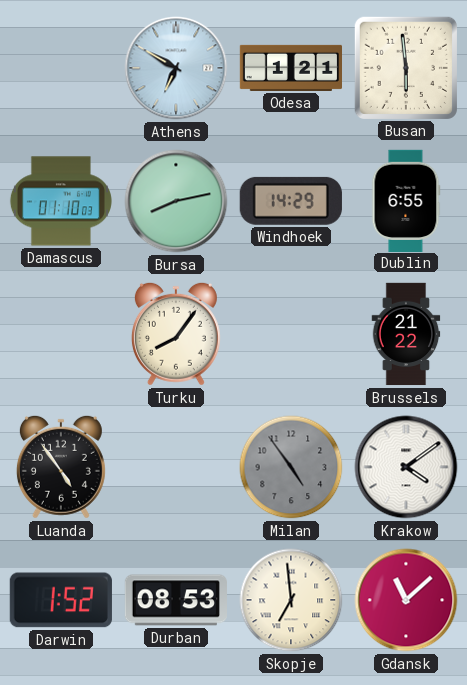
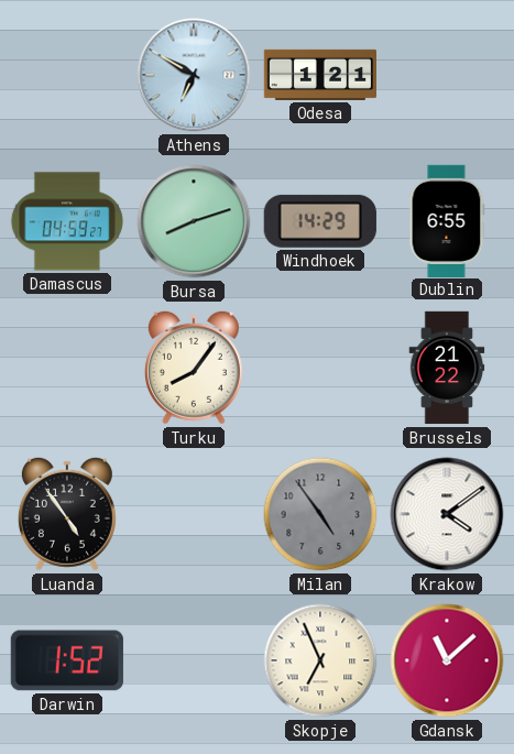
Busan: 5:59 -> none
Damascus: 01:10 -> 04:59
Bursa: 8:13 -> 8:12
Durban: 08:53 -> none
Skopje: 6:59 -> 6:56
